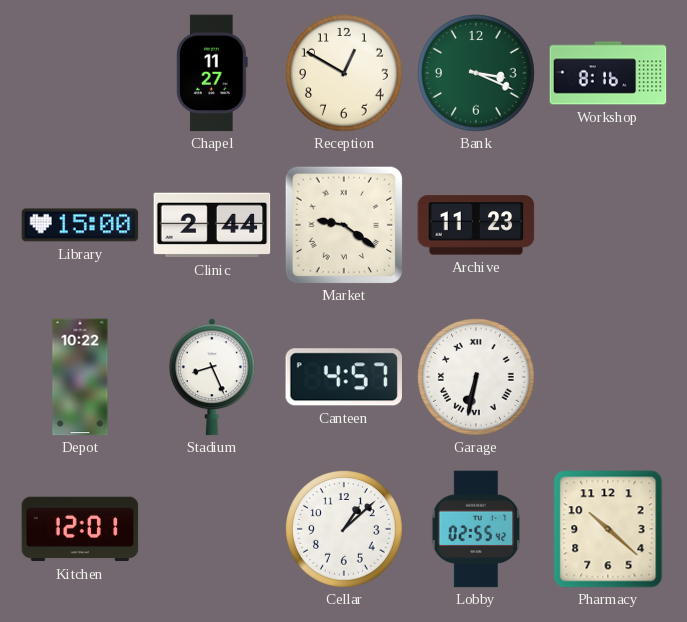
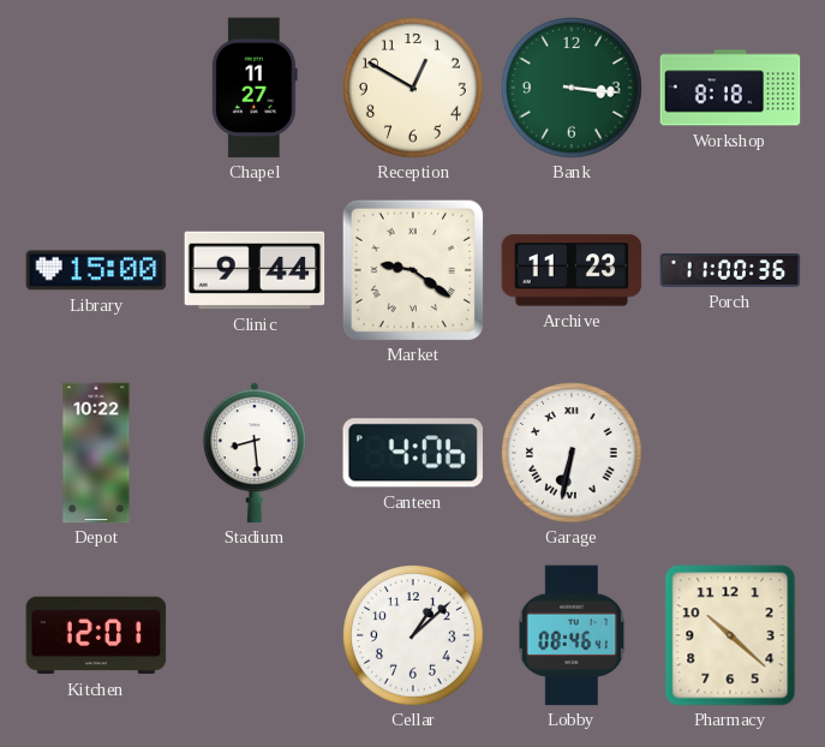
Bank: 3:19 -> 3:16
Workshop: 8:16 -> 8:18
Clinic: 2:44 -> 9:44
Porch: none -> 11:00
Stadium: 8:26 -> 8:29
Canteen: 4:57 -> 4:06
Lobby: 02:55 -> 08:46
